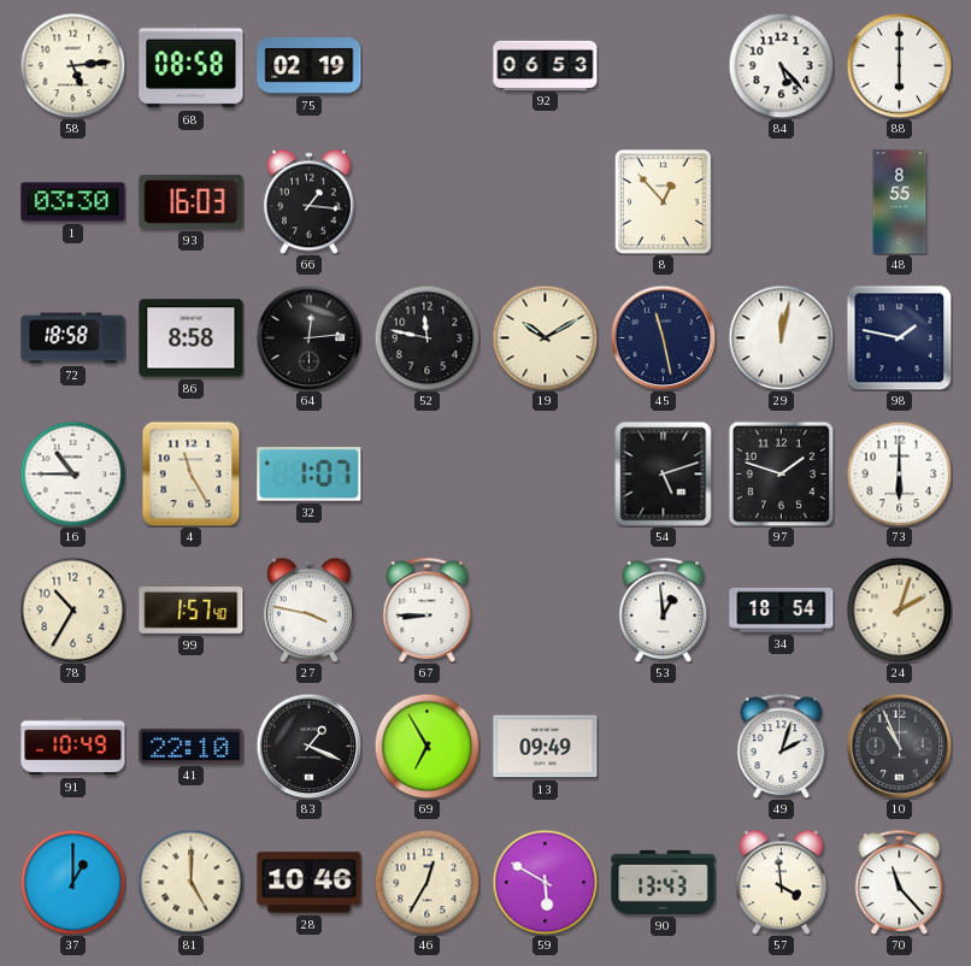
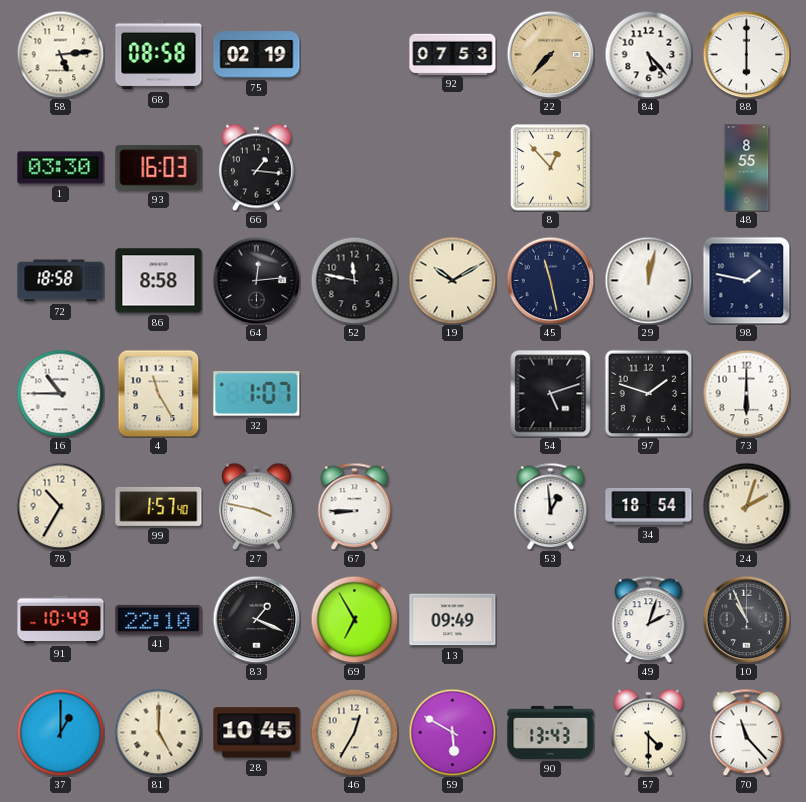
92: 06:53 -> 07:53
22: none -> 7:37
28: 10:46 -> 10:45
57: 3:59 -> 4:30
